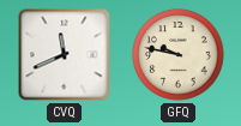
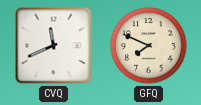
GFQ: 9:47 -> 7:49
